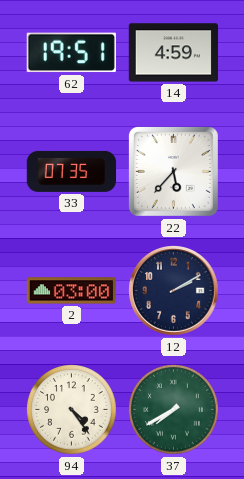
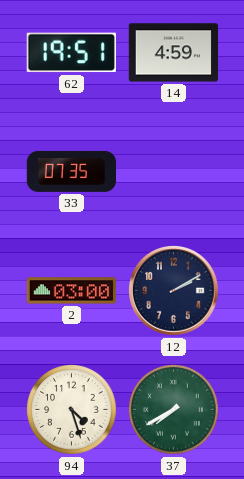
22: 5:37 -> none
94: 4:24 -> 4:27
